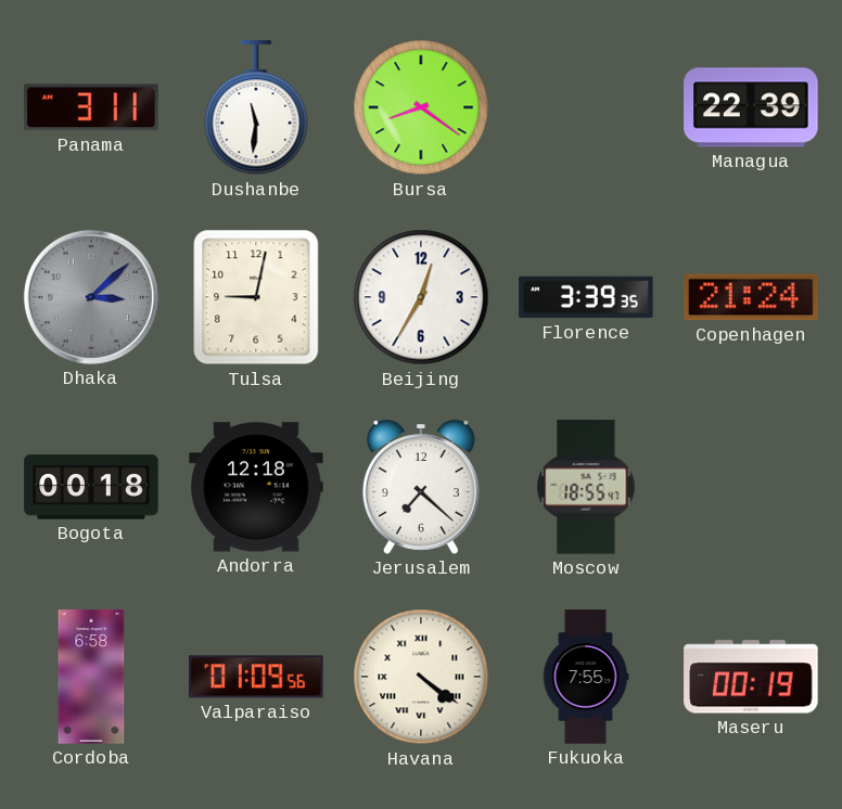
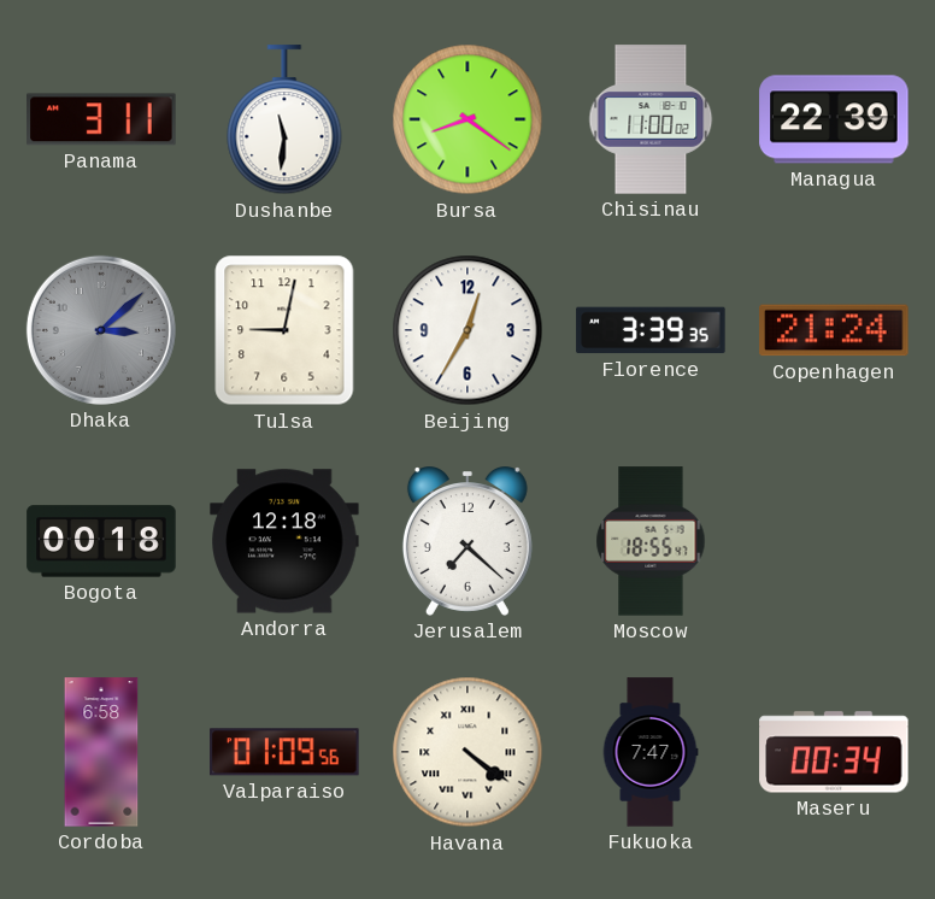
Chisinau: none -> 11:00
Fukuoka: 7:55 -> 7:47
Maseru: 00:19 -> 00:34
